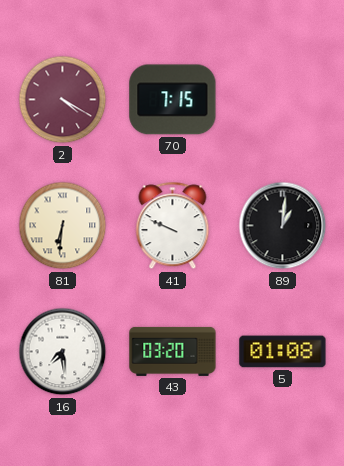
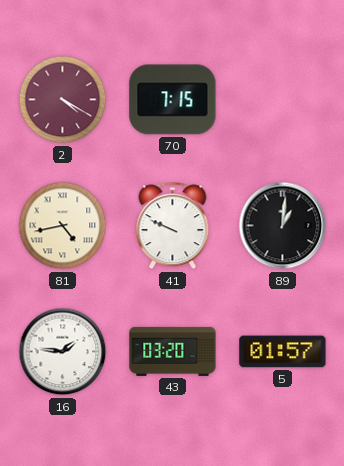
81: 6:31 -> 4:43
16: 7:29 -> 1:46
5: 01:08 -> 01:57
